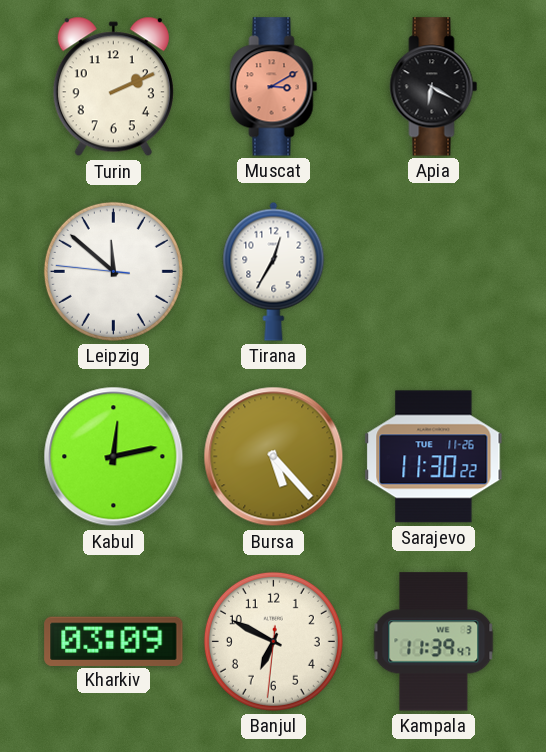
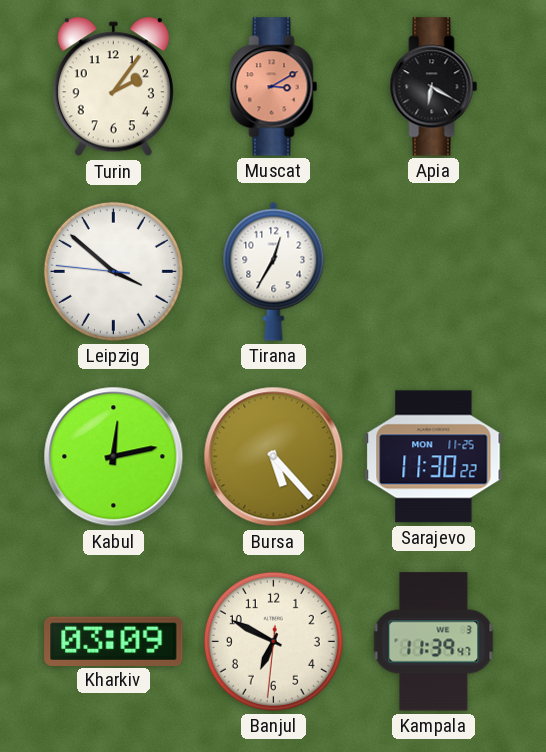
Turin: 2:11 -> 2:06
Leipzig: 11:51 -> 3:51
Sarajevo date: TUE 11-26 -> MON 11-25
